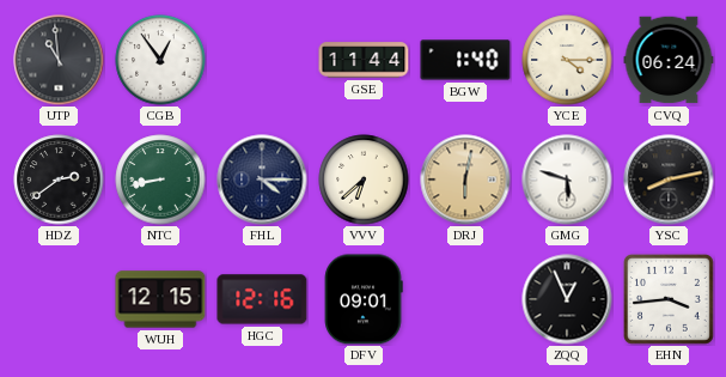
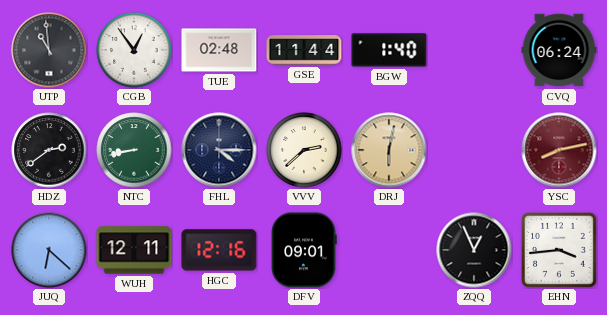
TUE: none -> 02:48
YCE: 4:15 -> none
VVV: 6:38 -> 2:38
GMG: 5:48 -> none
YSC dial: black -> burgundy
JUQ: none -> 6:22
WUH: 12:15 -> 12:11
